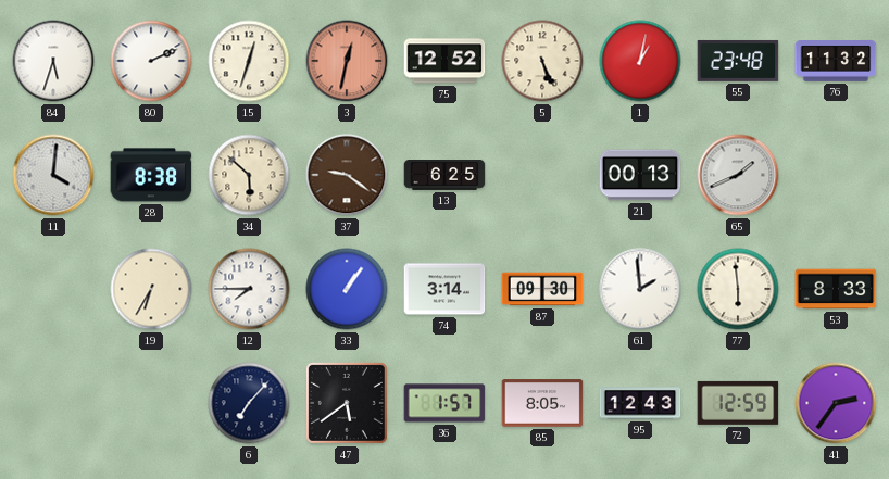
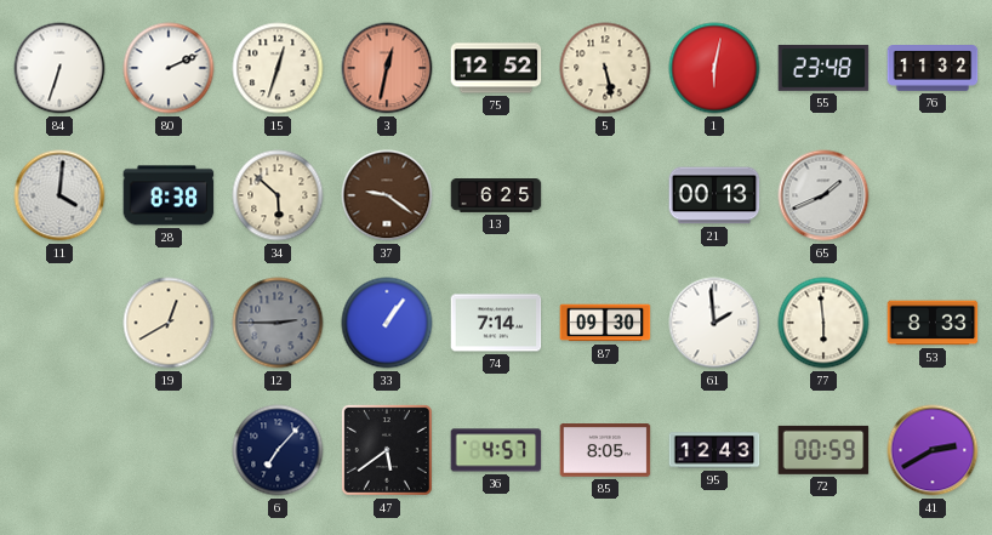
84: 5:33 -> 6:33
5: 5:26 -> 5:28
1: 1:02 -> 6:02
19: 6:35 -> 12:40
12: 7:45 -> 2:45
12 dial: white -> grey
74: 3:14 -> 7:14
36: 1:57 -> 4:57
72: 12:59 -> 00:59
41: 2:36 -> 2:40
